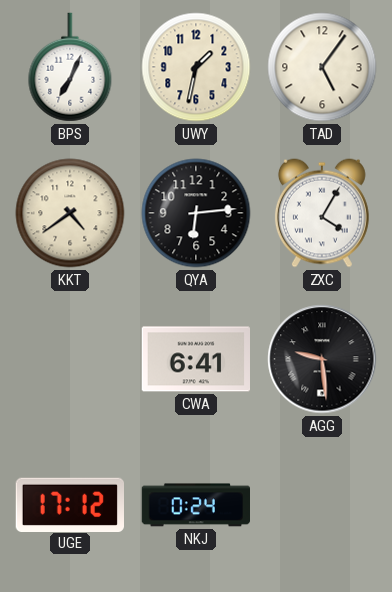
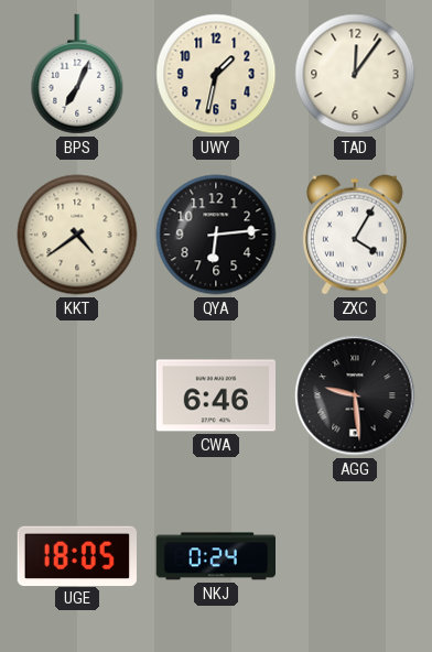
TAD: 5:06 -> 12:06
CWA: 6:41 -> 6:46
UGE: 17:12 -> 18:05
